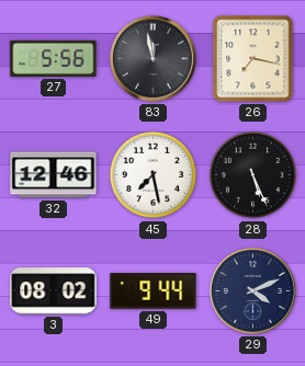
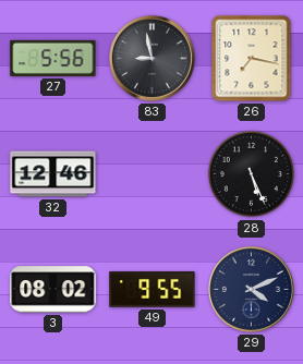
83: 11:58 -> 8:58
45: 7:28 -> none
49: 9:44 -> 9:55
